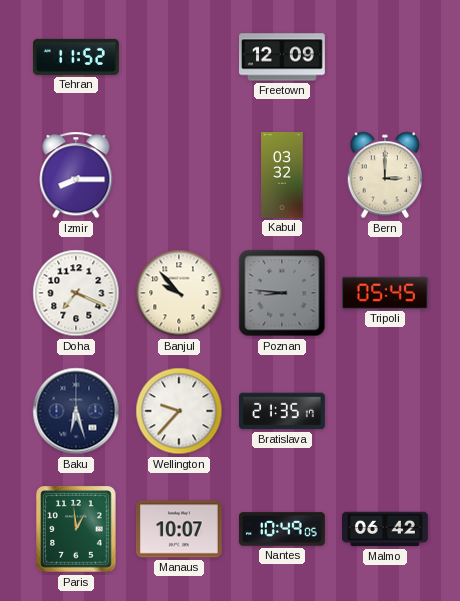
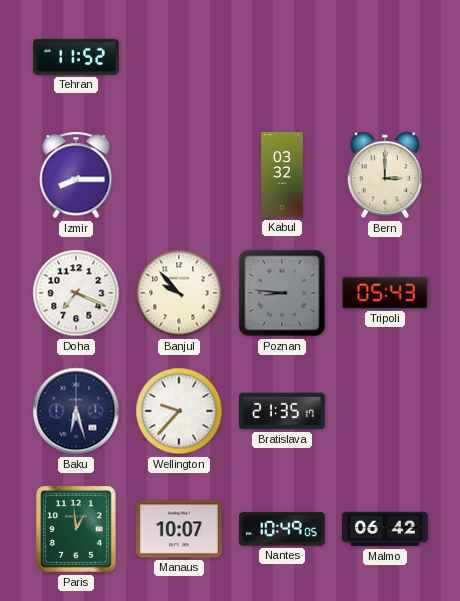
Freetown: 12:09 -> none
Tripoli: 05:45 -> 05:43
